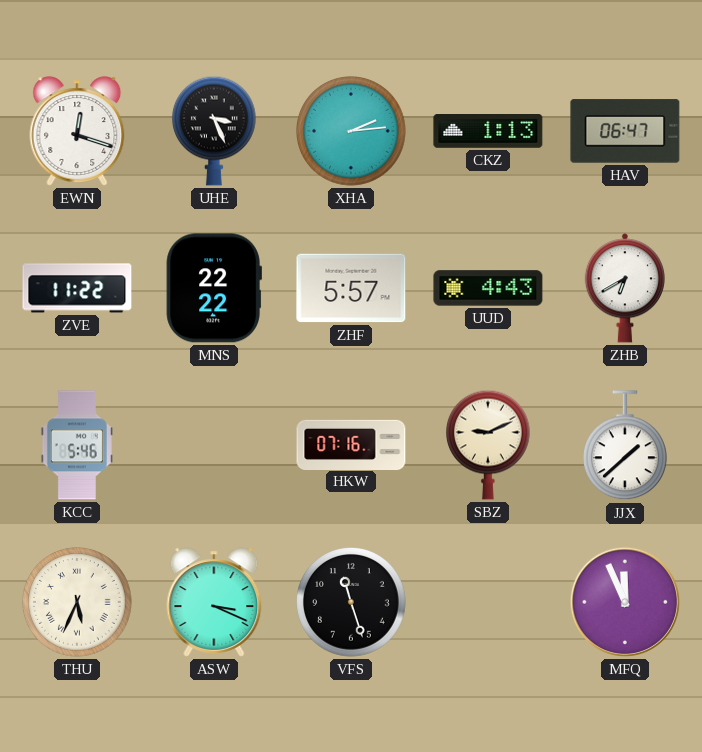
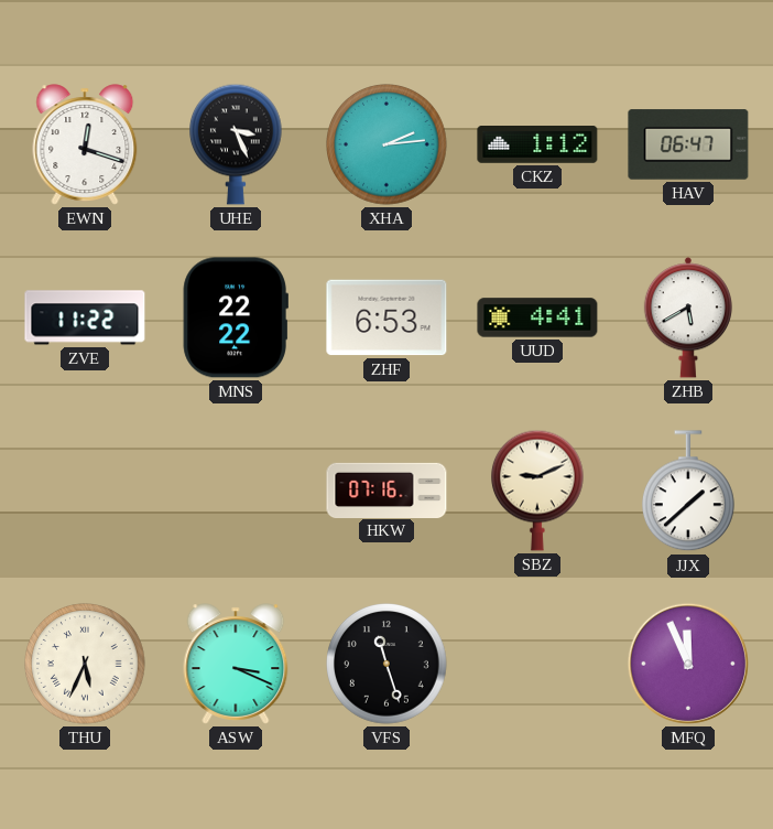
CKZ: 1:13 -> 1:12
ZHF: 5:57 -> 6:53
UUD: 4:43 -> 4:41
ZHB: 6:40 -> 5:40
KCC: 5:46 -> none
